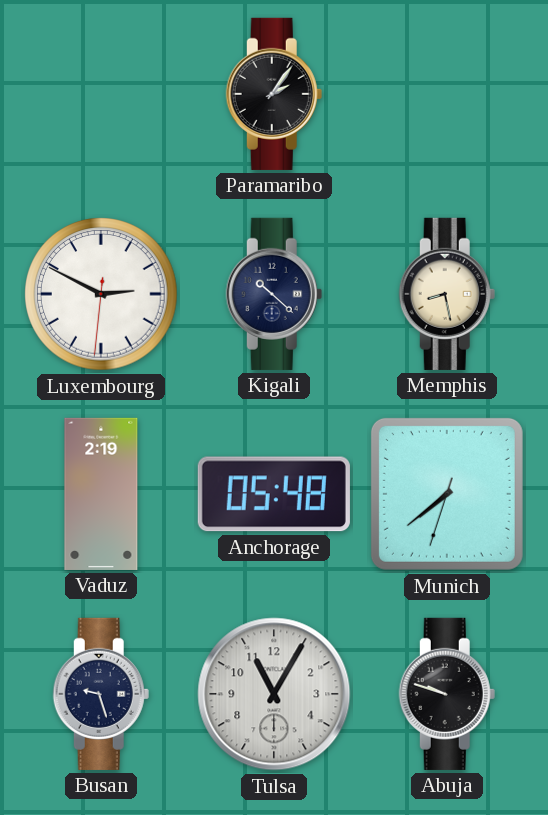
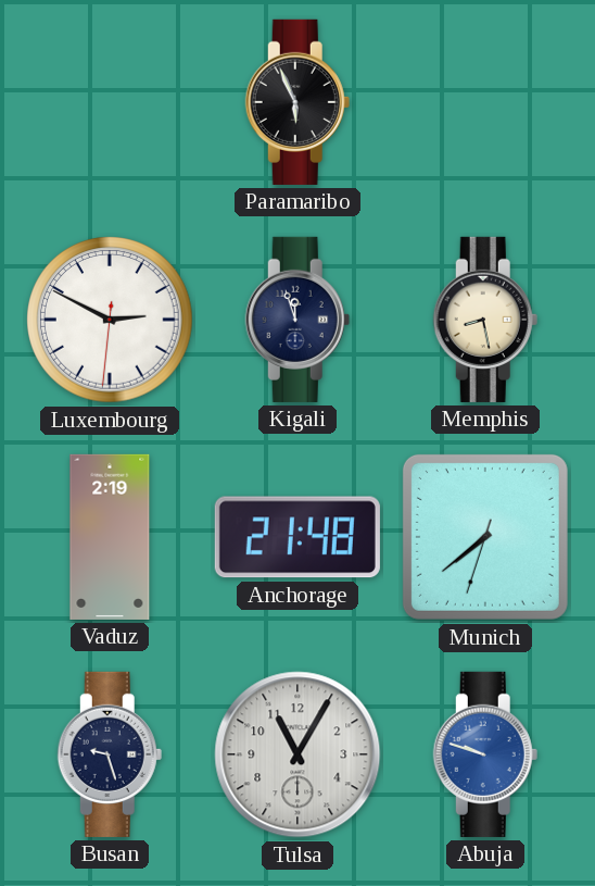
Paramaribo: 2:06 -> 5:56
Kigali: 10:22 -> 11:57
Anchorage: 05:48 -> 21:48
Abuja dial: black -> blue
